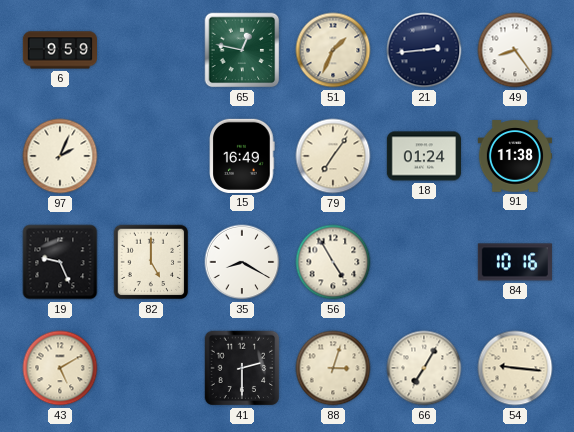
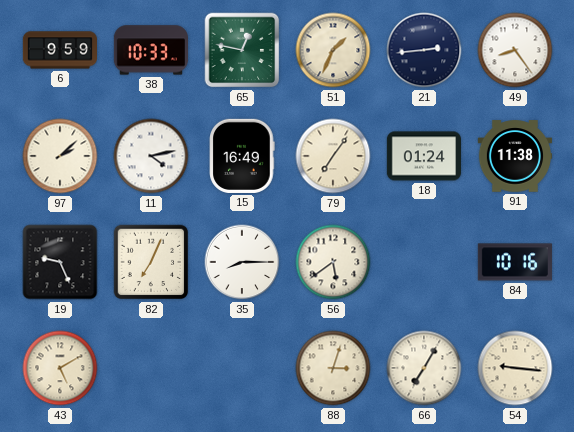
38: none -> 10:33
97: 2:04 -> 2:08
11: none -> 4:13
82: 5:00 -> 7:04
35: 8:20 -> 8:15
56: 4:55 -> 5:39
41: 2:30 -> none
